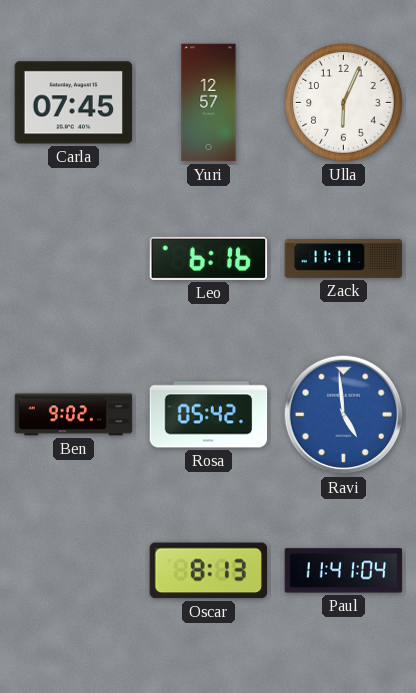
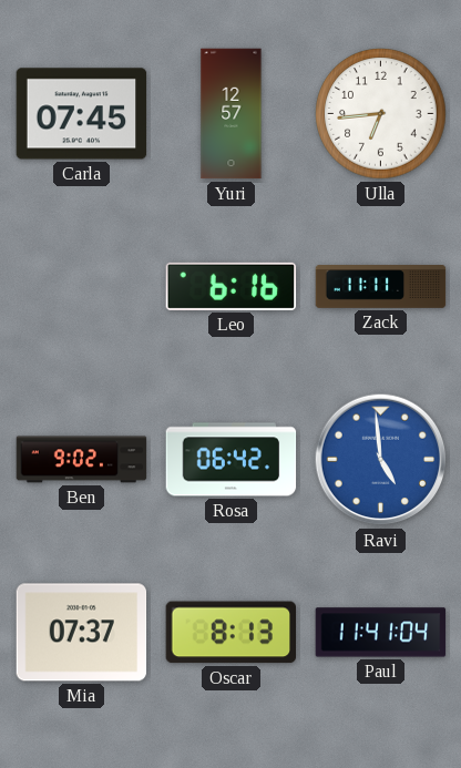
Ulla: 6:04 -> 6:44
Rosa: 05:42 -> 06:42
Mia: none -> 07:37
